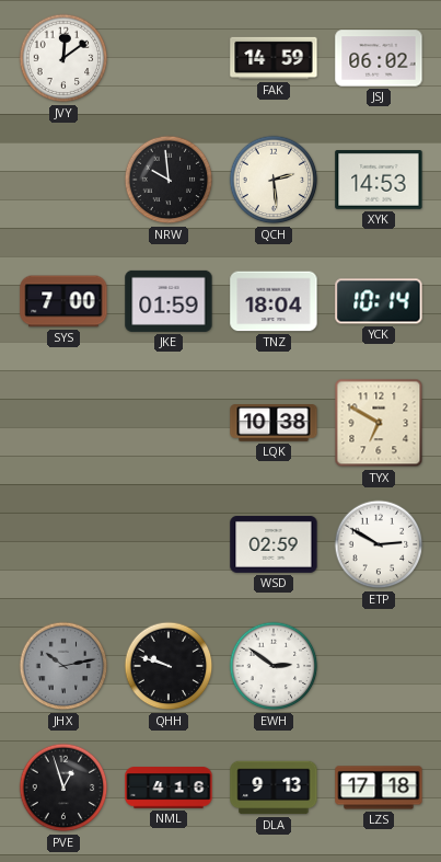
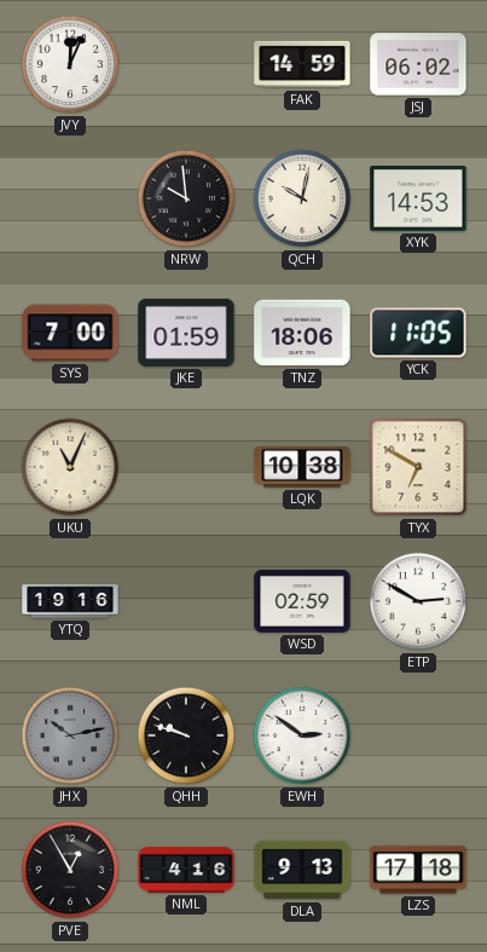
JVY: 12:09 -> 12:04
QCH: 2:29 -> 10:02
TNZ: 18:04 -> 18:06
YCK: 10:14 -> 11:05
UKU: none -> 11:04
YTQ: none -> 19:16
PVE: 12:57 -> 12:55
